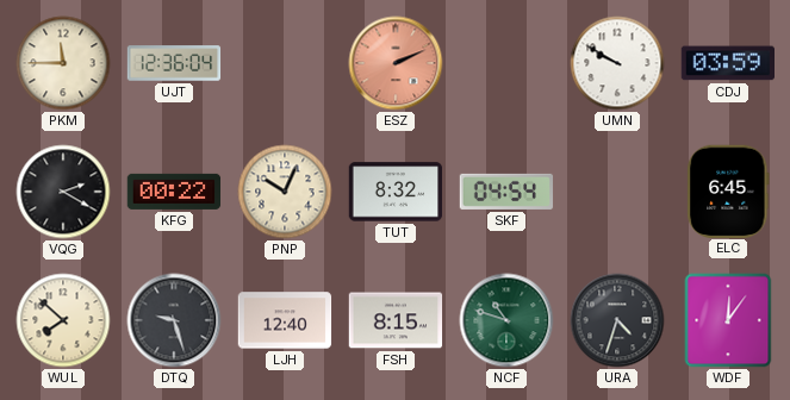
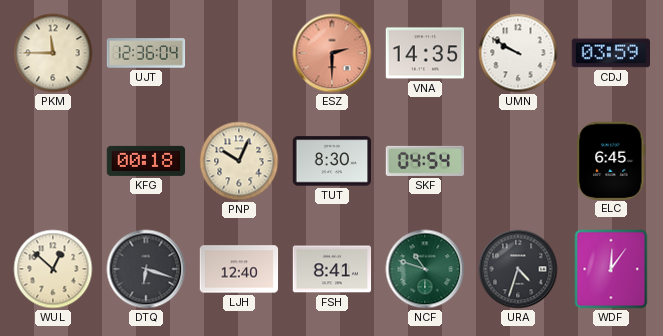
ESZ: 2:11 -> 2:30
VNA: none -> 14:35
VQG: 2:20 -> none
KFG: 00:22 -> 00:18
TUT: 8:32 -> 8:30
WUL: 7:52 -> 12:52
DTQ: 9:27 -> 6:18
FSH: 8:15 -> 8:41
